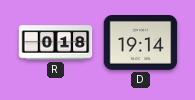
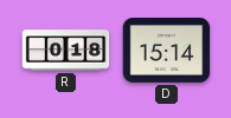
D: 19:14 -> 15:14
